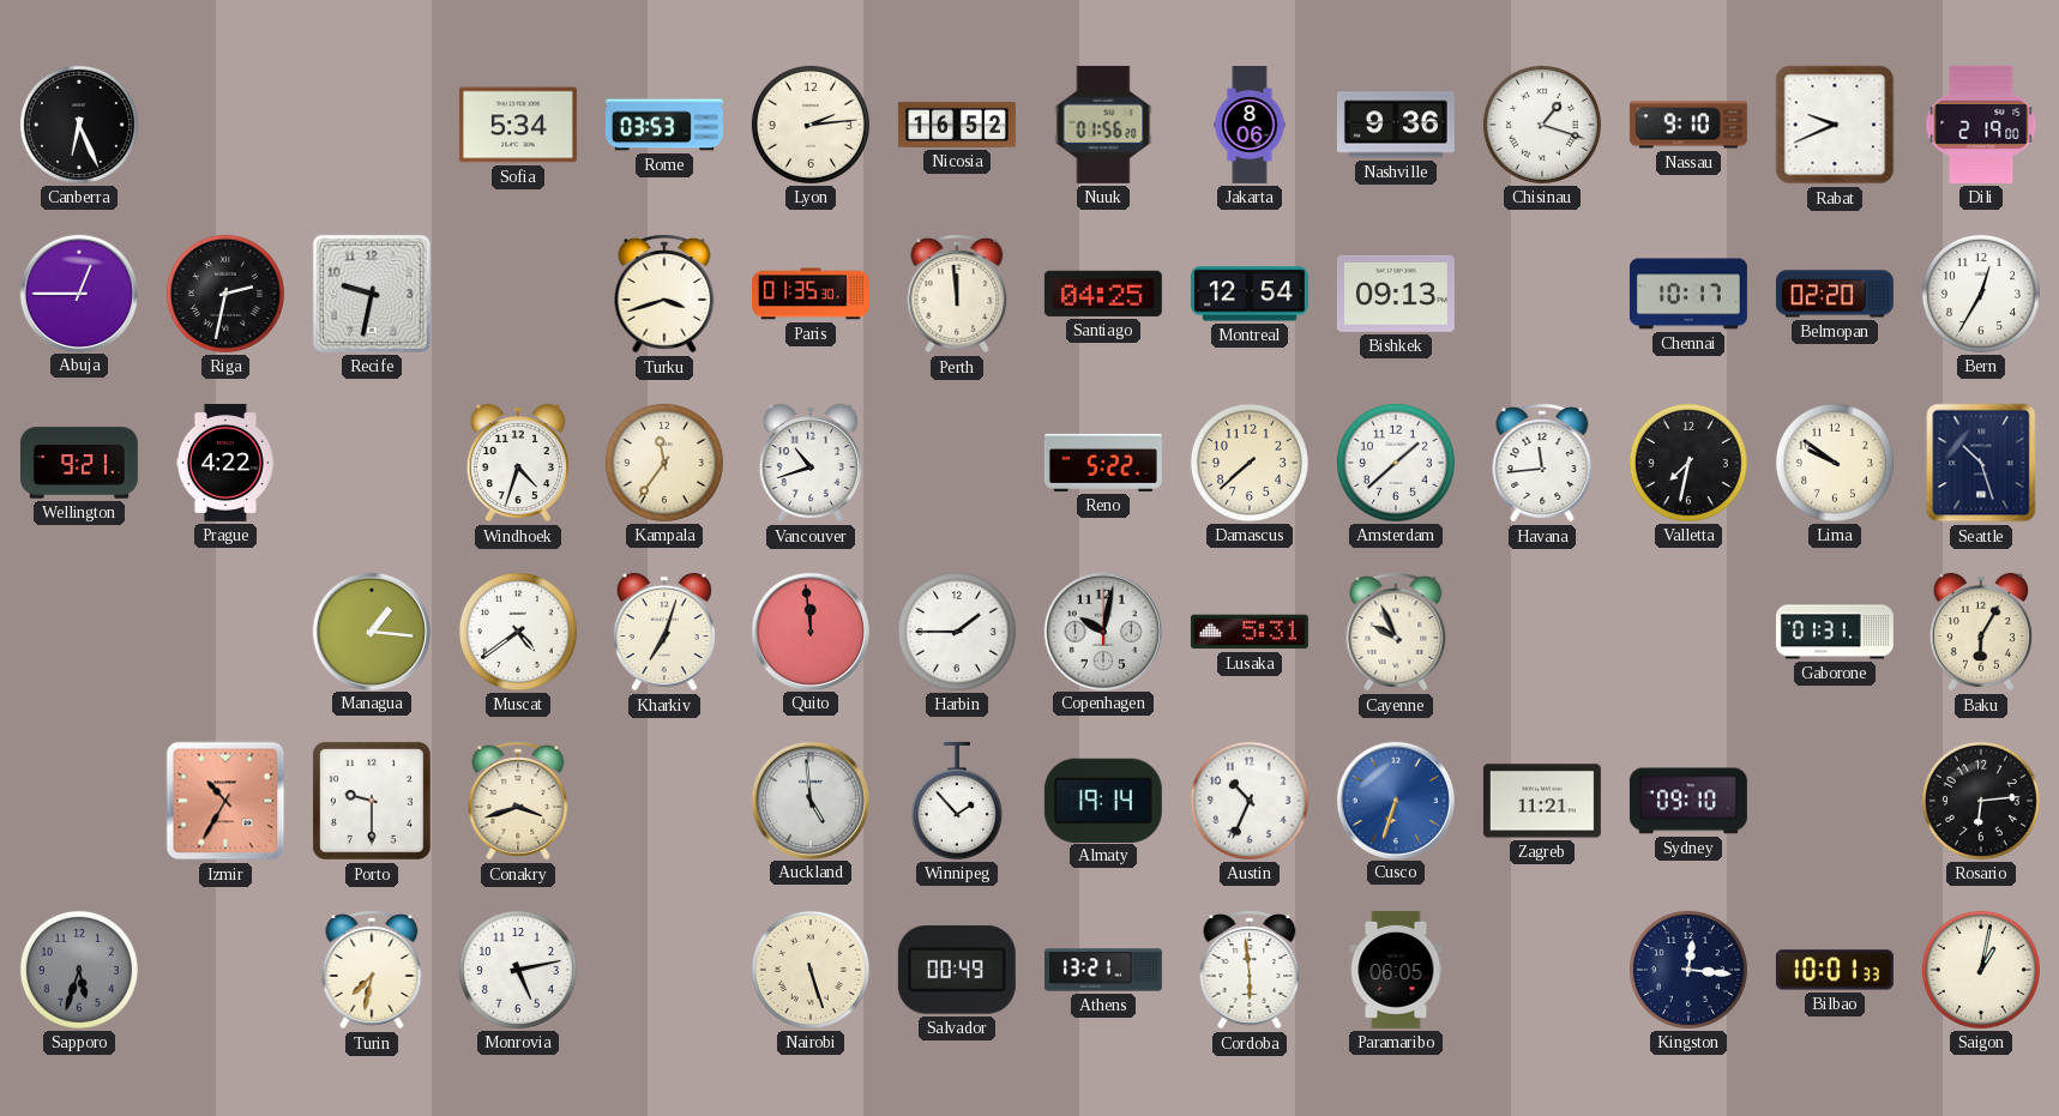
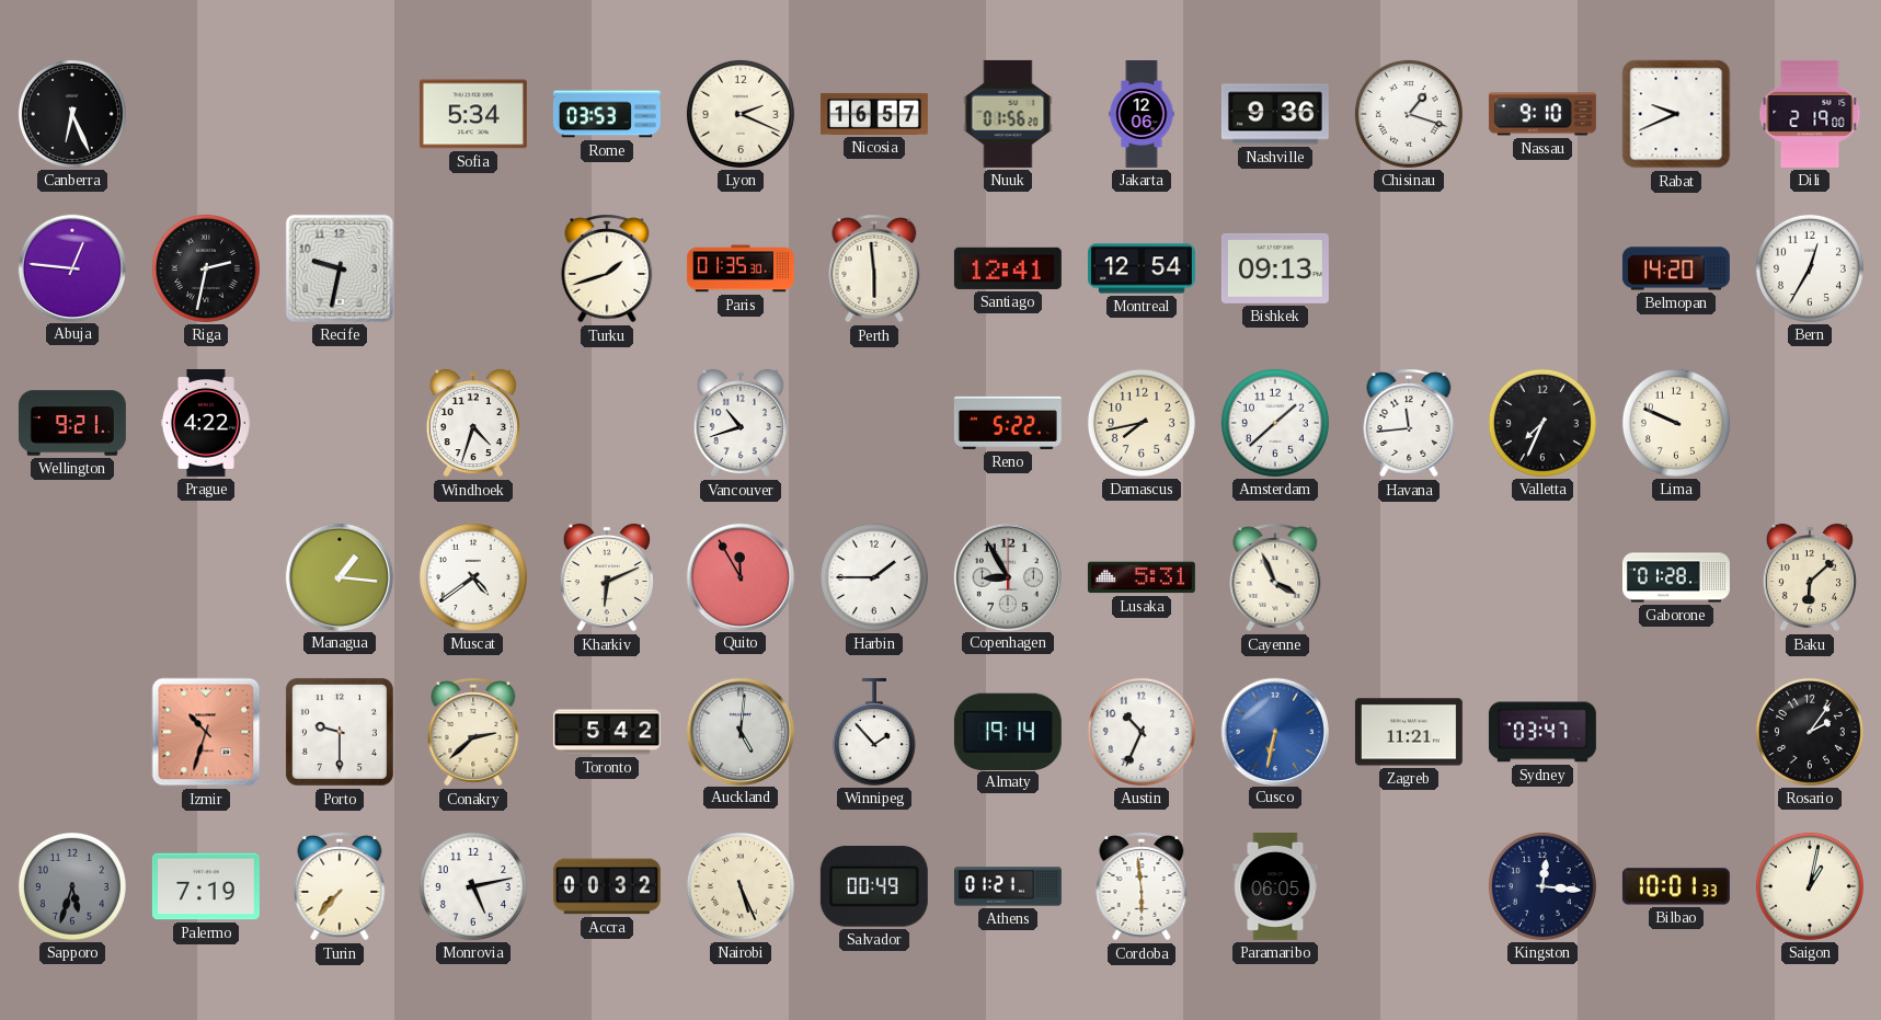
Lyon: 2:14 -> 2:19
Nicosia: 16:52 -> 16:57
Jakarta: 8:06 -> 12:06
Abuja: 12:45 -> 12:46
Turku: 3:42 -> 1:42
Perth: 11:59 -> 5:59
Santiago: 04:25 -> 12:41
Chennai: 10:17 -> none
Belmopan: 02:20 -> 14:20
Kampala: 11:36 -> none
Damascus: 7:38 -> 7:43
Valletta: 7:32 -> 7:34
Lima: 9:51 -> 9:49
Seattle: 10:27 -> none
Kharkiv: 7:03 -> 6:11
Quito: 11:59 -> 11:55
Copenhagen: 10:02 -> 8:55
Cayenne: 9:56 -> 3:56
Gaborone: 01:31 -> 01:28
Baku: 6:05 -> 6:08
Izmir: 10:35 -> 10:33
Conakry: 3:42 -> 2:38
Toronto: none -> 5:42
Auckland: 4:59 -> 5:01
Cusco: 6:33 -> 6:32
Sydney: 09:10 -> 03:47
Rosario: 6:14 -> 2:06
Palermo: none -> 7:19
Turin: 7:32 -> 7:37
Accra: none -> 00:32
Nairobi: 5:27 -> 5:26
Athens: 13:21 -> 01:21
